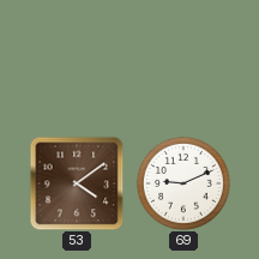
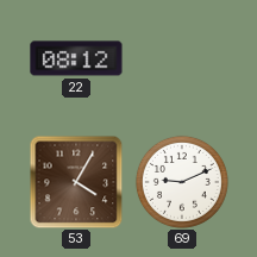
22: none -> 08:12
53: 4:09 -> 4:05
